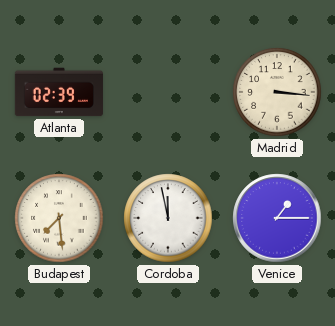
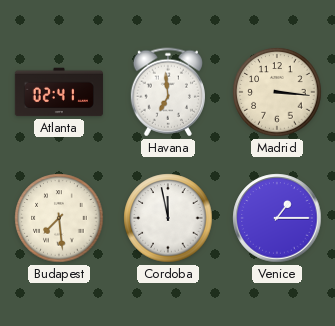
Atlanta: 02:39 -> 02:41
Havana: none -> 6:59
